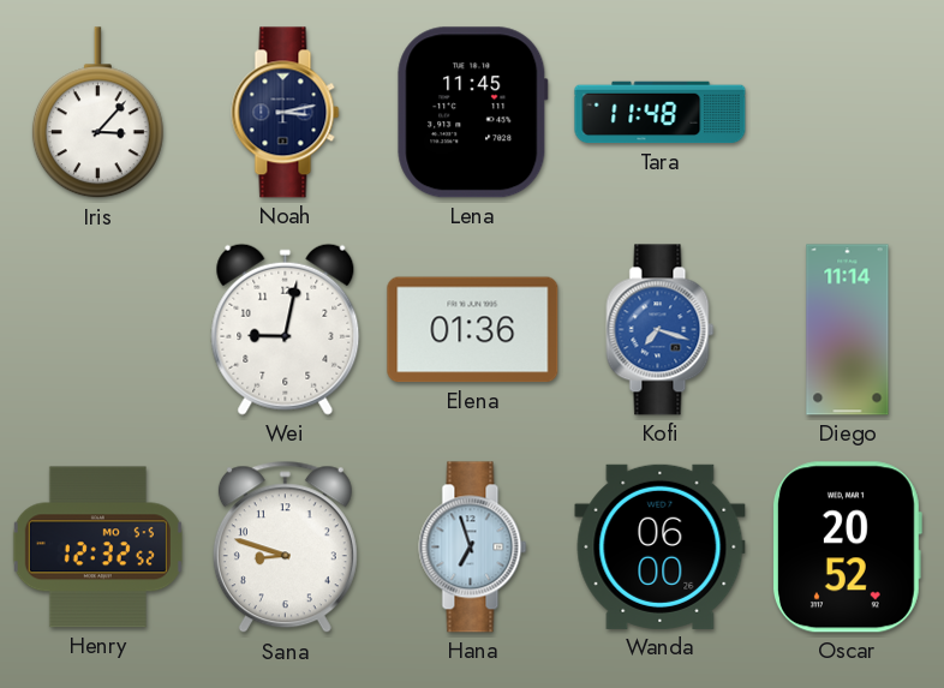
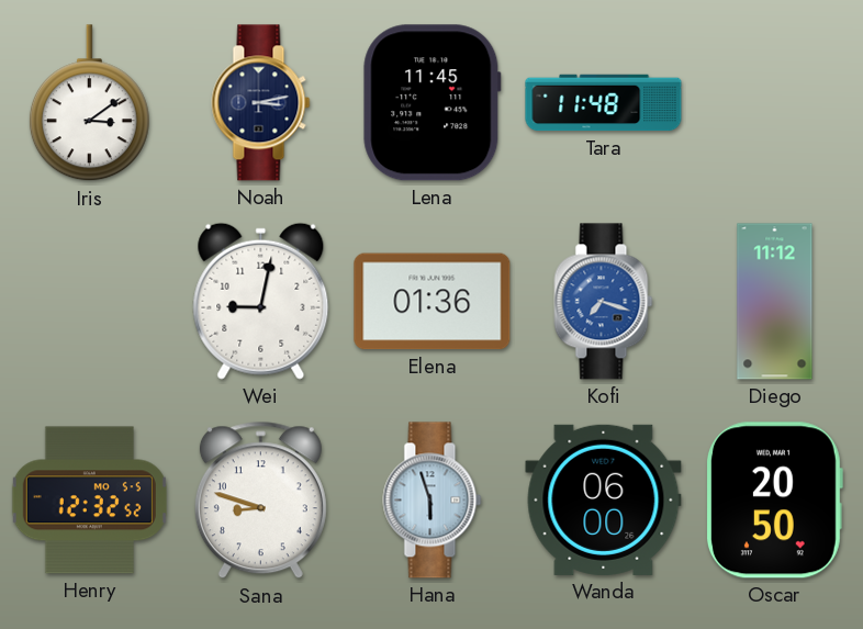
Iris: 3:07 -> 3:09
Diego: 11:14 -> 11:12
Hana: 6:57 -> 5:57
Oscar: 20:52 -> 20:50
